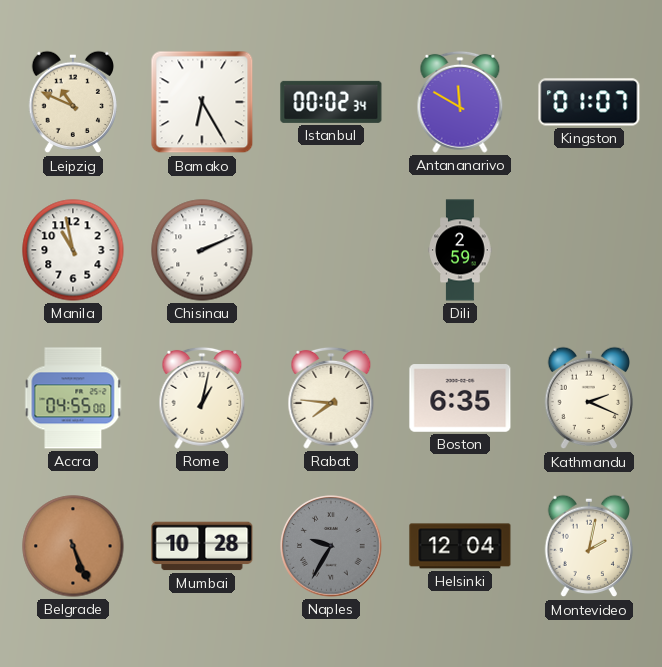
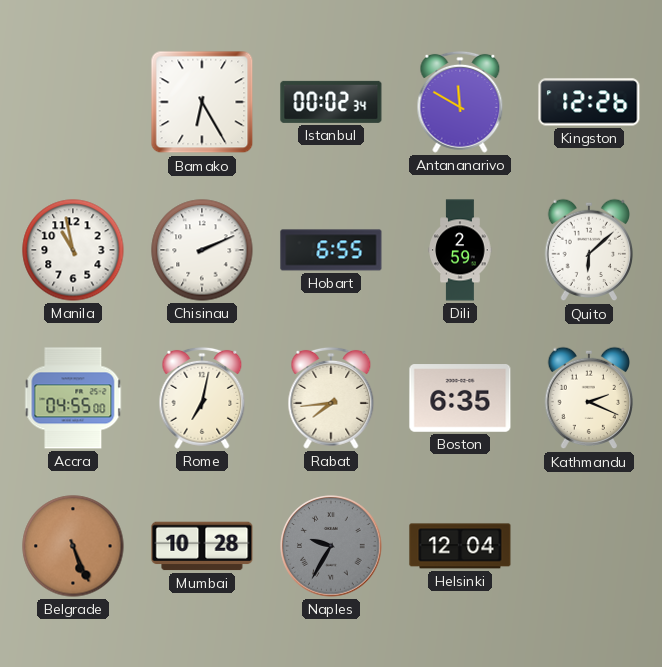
Leipzig: 10:49 -> none
Kingston: 01:07 -> 12:26
Hobart: none -> 6:55
Quito: none -> 6:08
Rome: 1:02 -> 7:02
Rabat: 7:46 -> 7:44
Montevideo: 2:02 -> none
